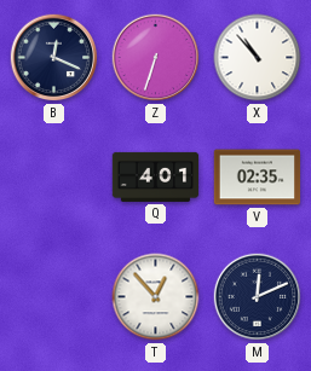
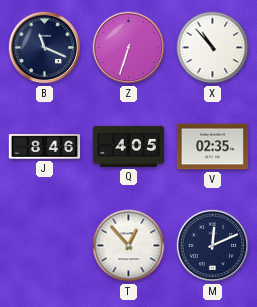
B: 12:19 -> 11:19
J: none -> 8:46
Q: 4:01 -> 4:05
